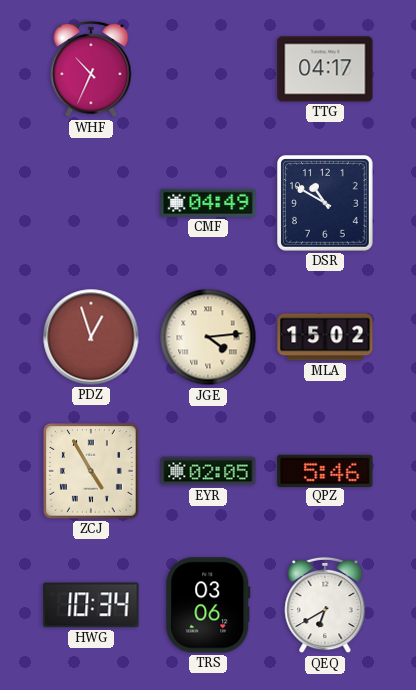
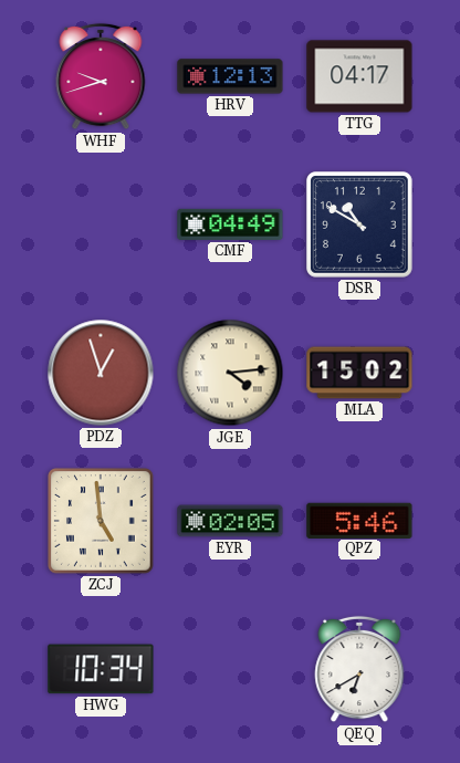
WHF: 10:34 -> 9:42
HRV: none -> 12:13
ZCJ: 4:55 -> 4:59
TRS: 03:06 -> none
